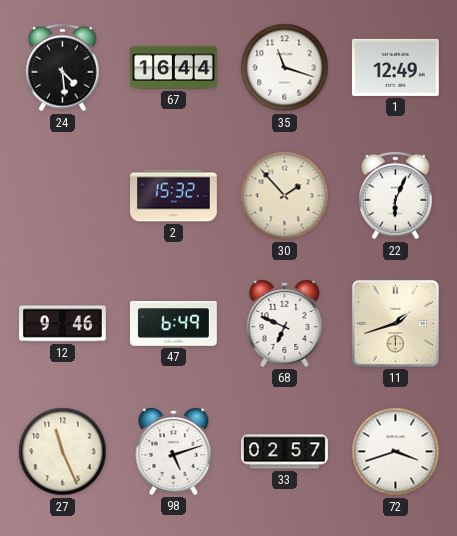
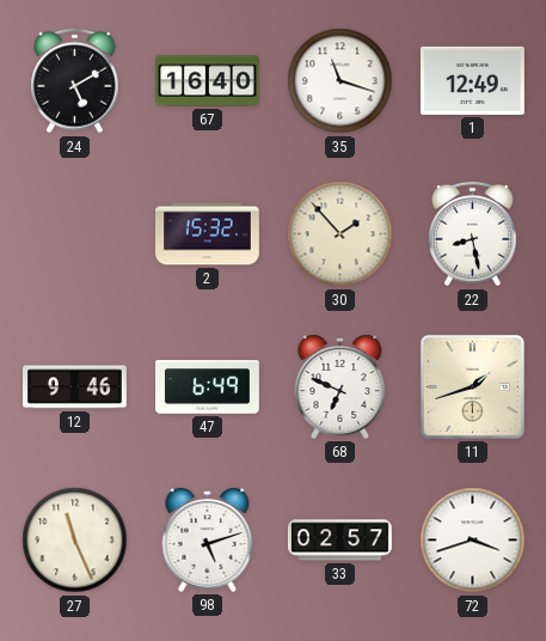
24: 4:29 -> 5:10
67: 16:44 -> 16:40
22: 6:04 -> 8:28
